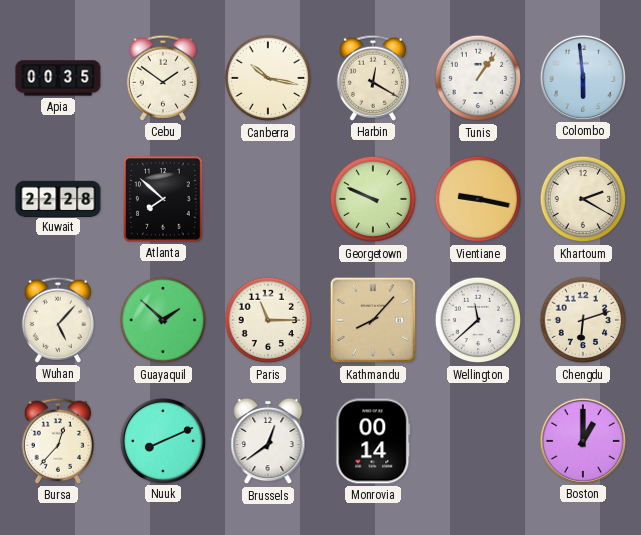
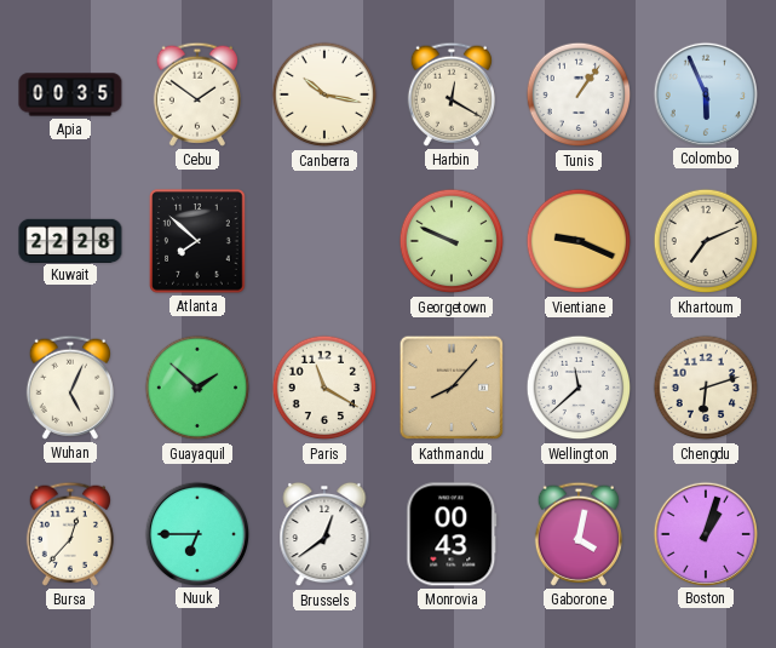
Colombo: 5:59 -> 5:56
Vientiane: 9:17 -> 9:19
Khartoum: 2:20 -> 7:11
Wuhan: 5:07 -> 5:04
Paris: 11:15 -> 11:20
Nuuk: 8:11 -> 6:45
Monrovia: 00:14 -> 00:43
Gaborone: none -> 4:02
Boston: 1:00 -> 1:03
